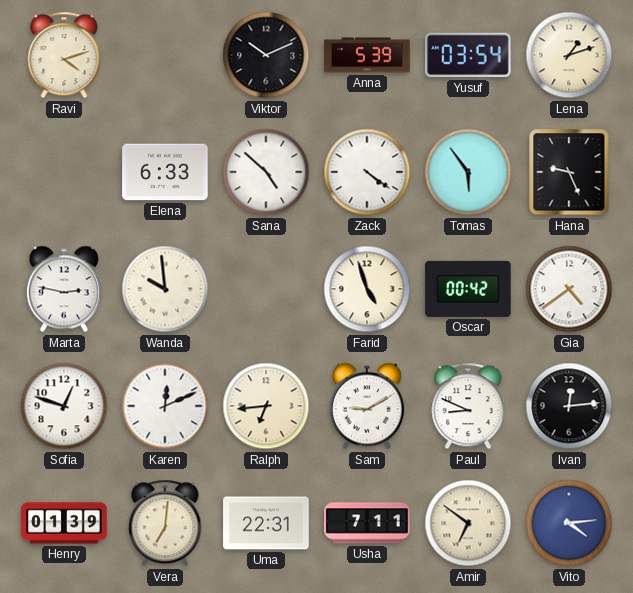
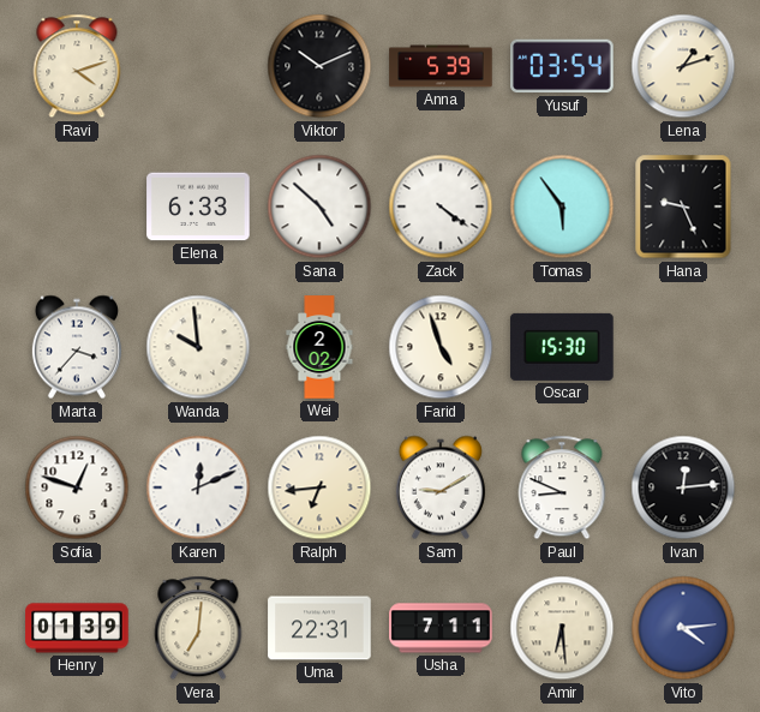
Marta: 2:47 -> 3:37
Wei: none -> 2:02
Oscar: 00:42 -> 15:30
Gia: 4:39 -> none
Amir: 6:51 -> 6:29
